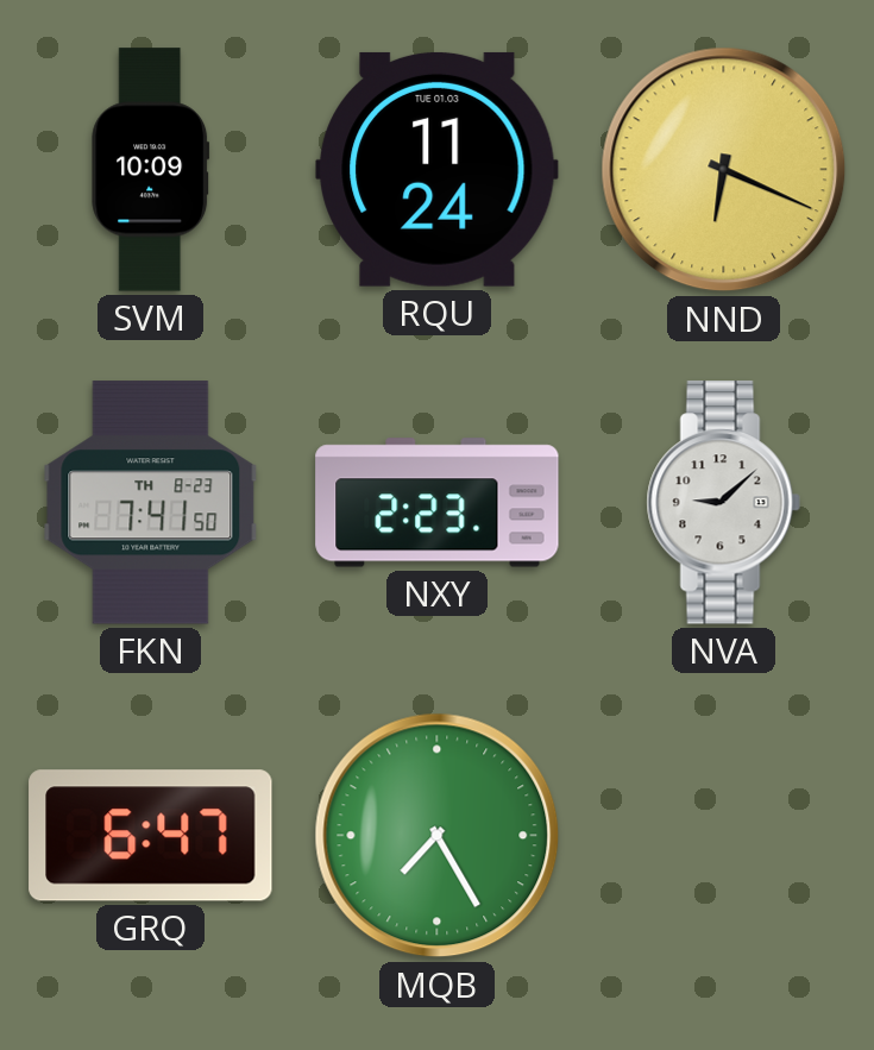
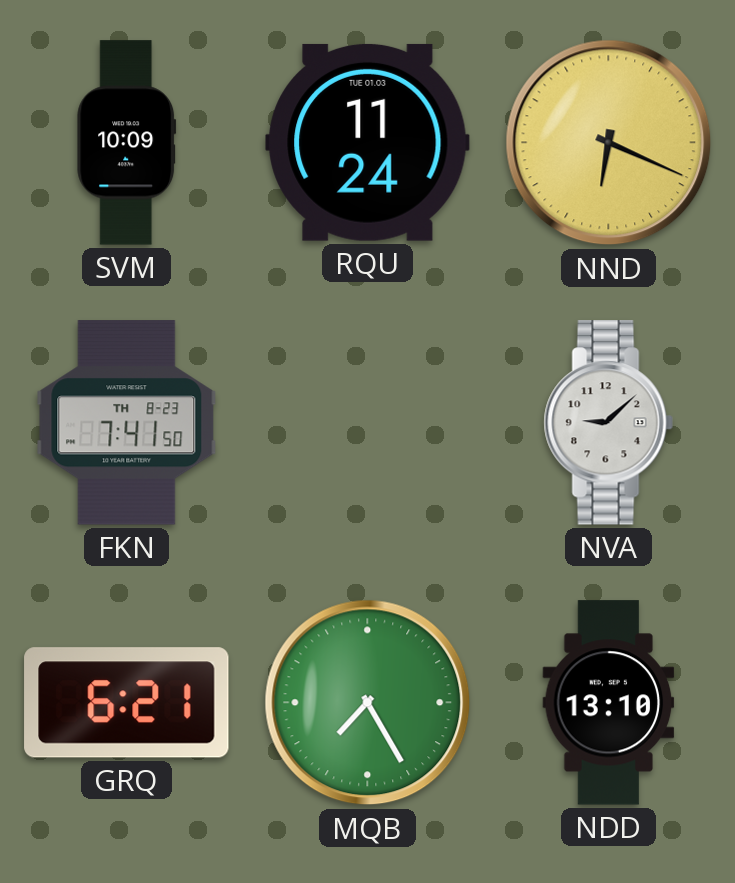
NXY: 2:23 -> none
GRQ: 6:47 -> 6:21
NDD: none -> 13:10
